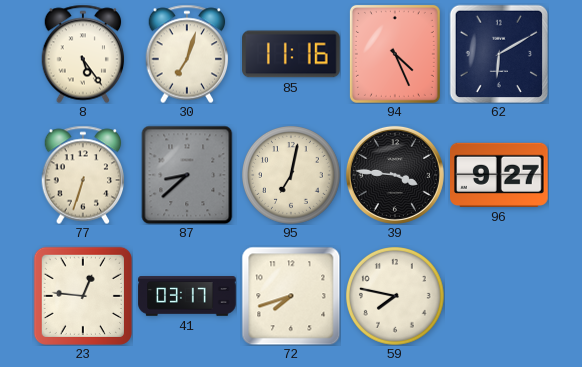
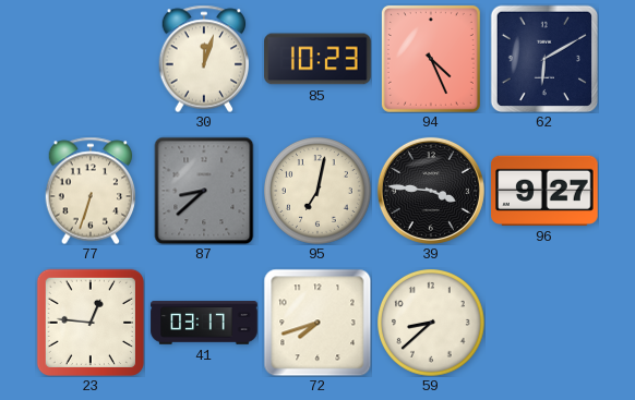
8: 5:24 -> none
30: 7:03 -> 12:03
85: 11:16 -> 10:23
59: 7:47 -> 8:38
